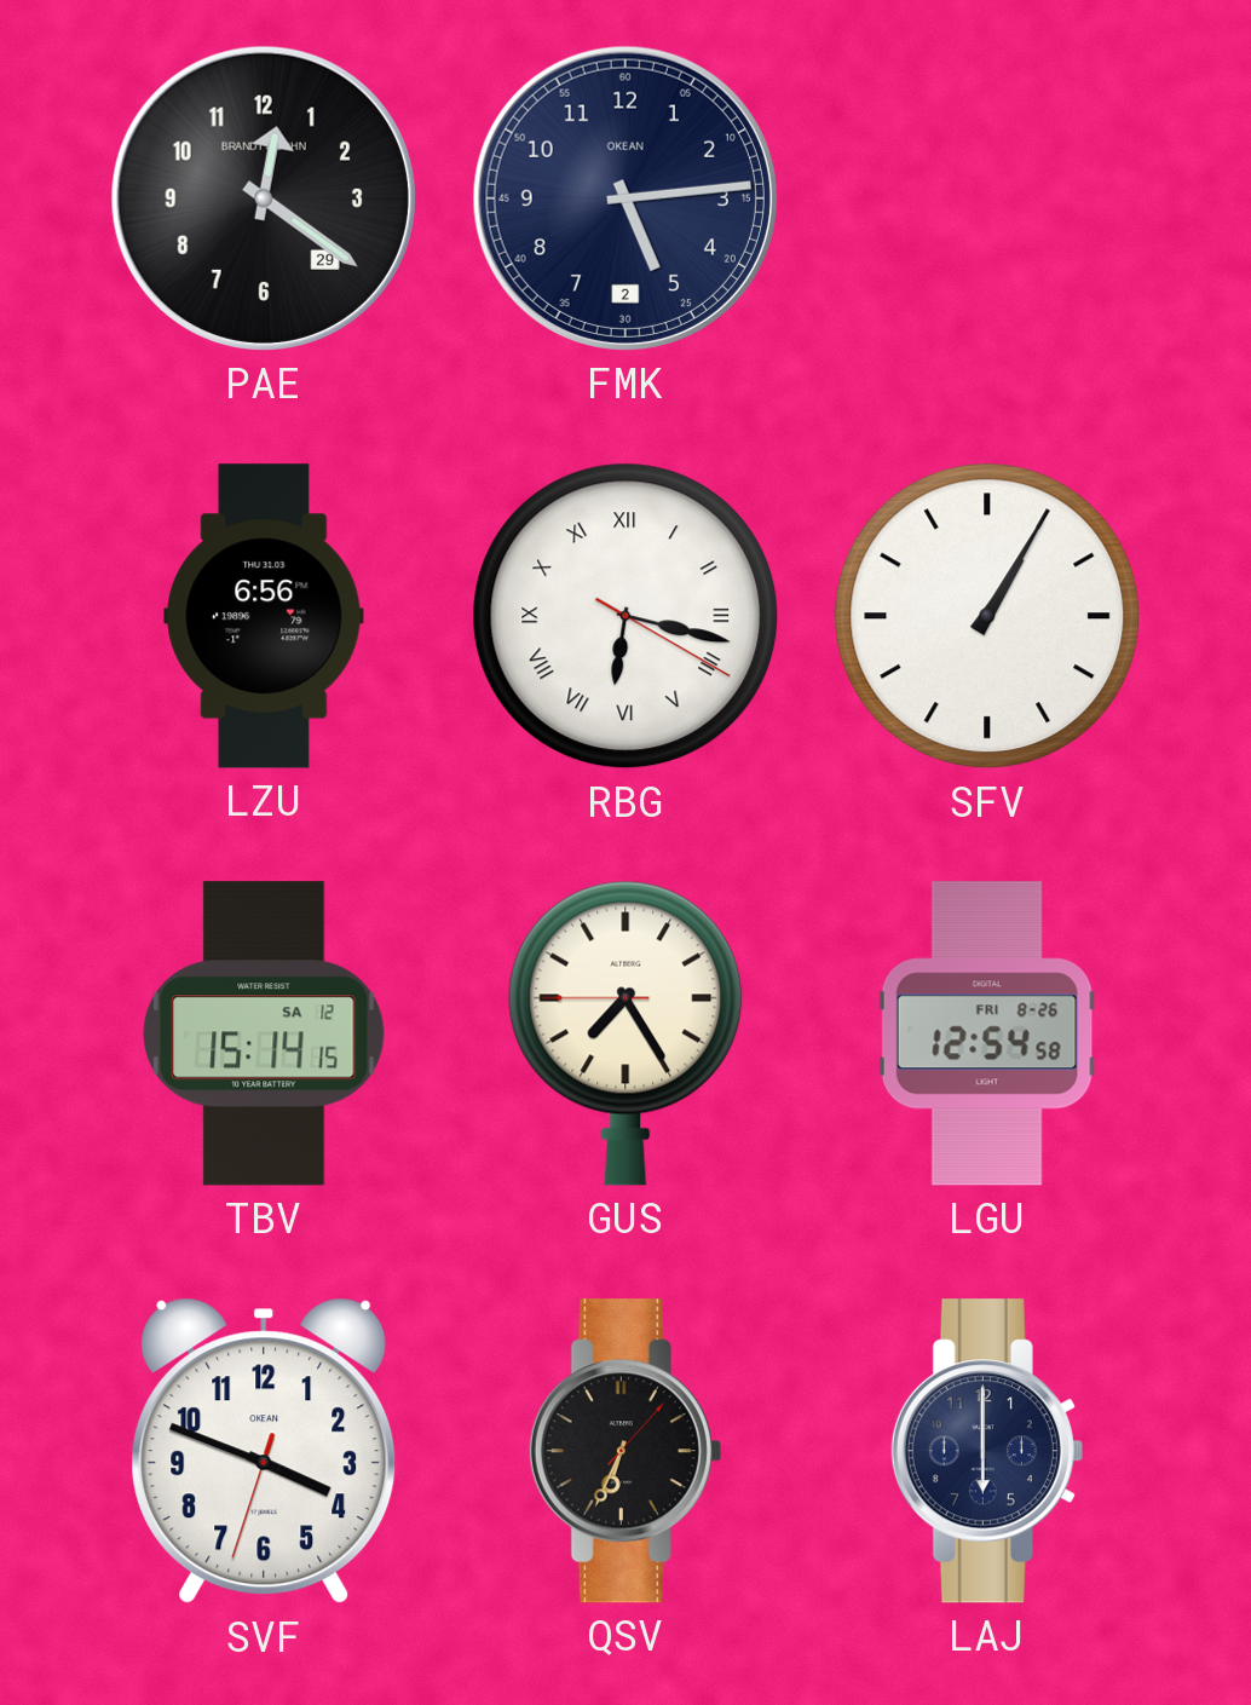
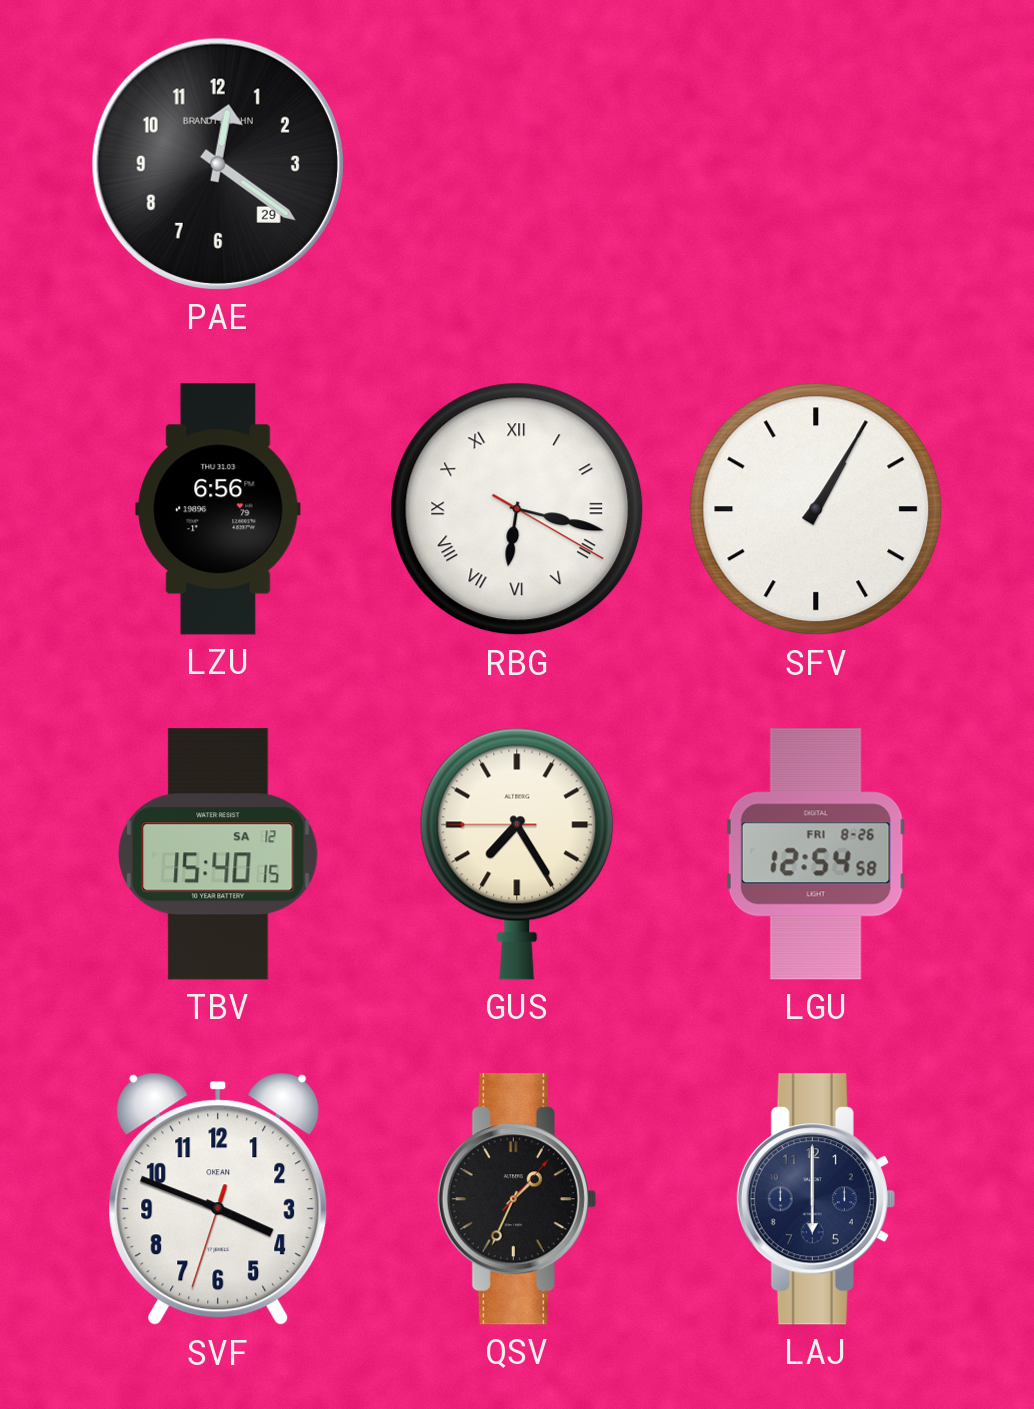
FMK: 5:14 -> none
TBV: 15:14 -> 15:40
QSV: 6:34 -> 1:34
